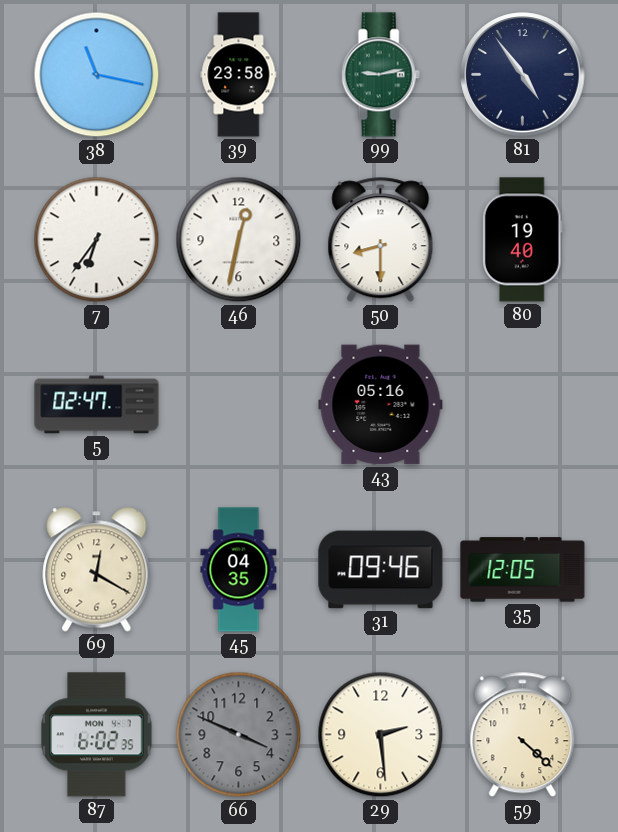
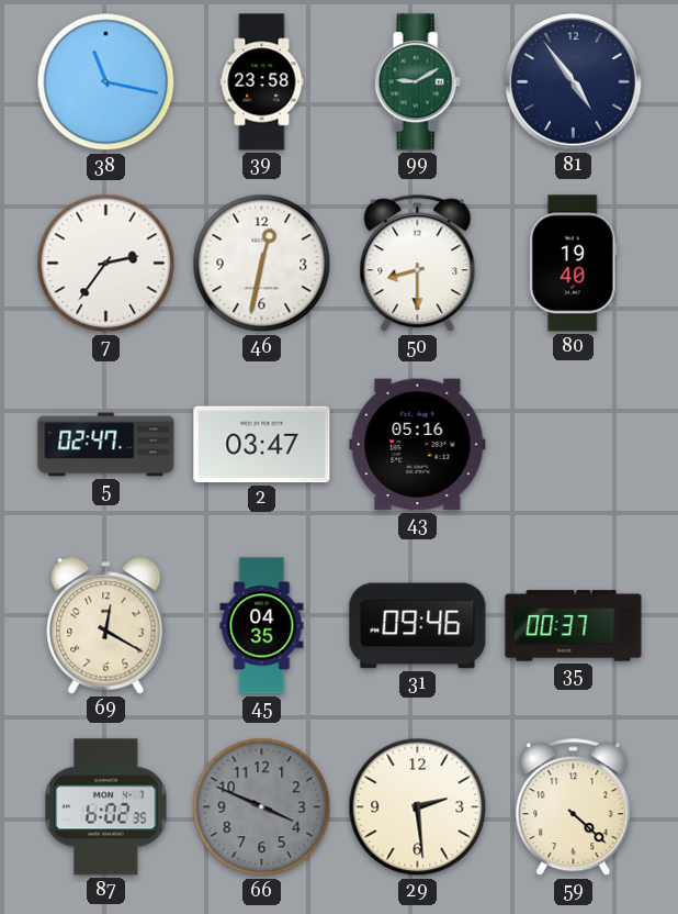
99: 9:13 -> 9:10
7: 6:36 -> 2:36
2: none -> 03:47
35: 12:05 -> 00:37
